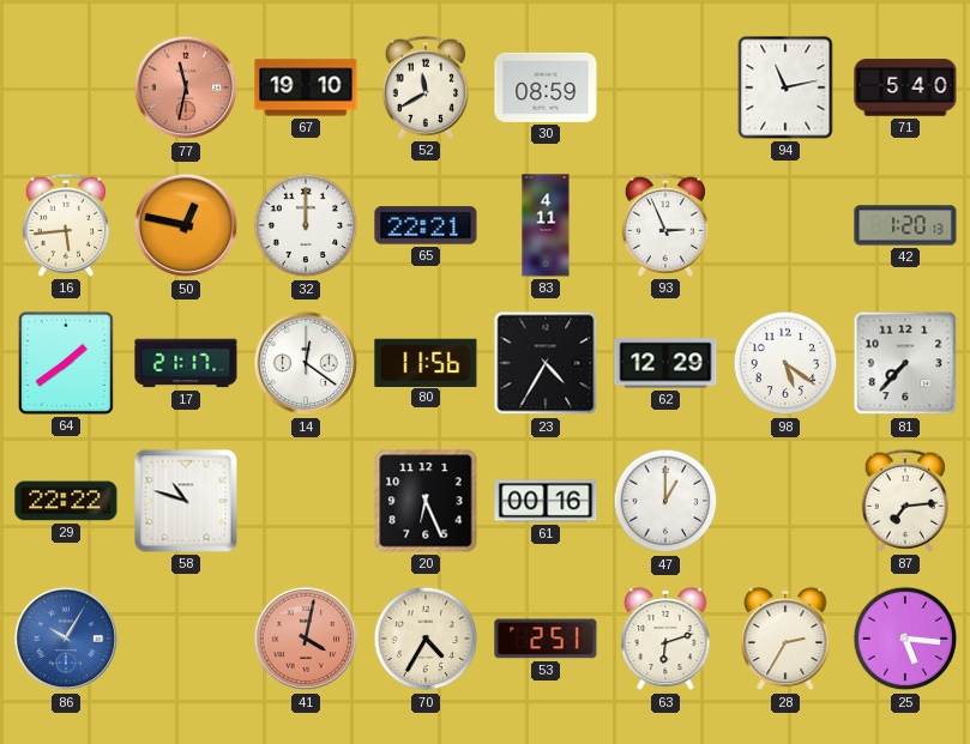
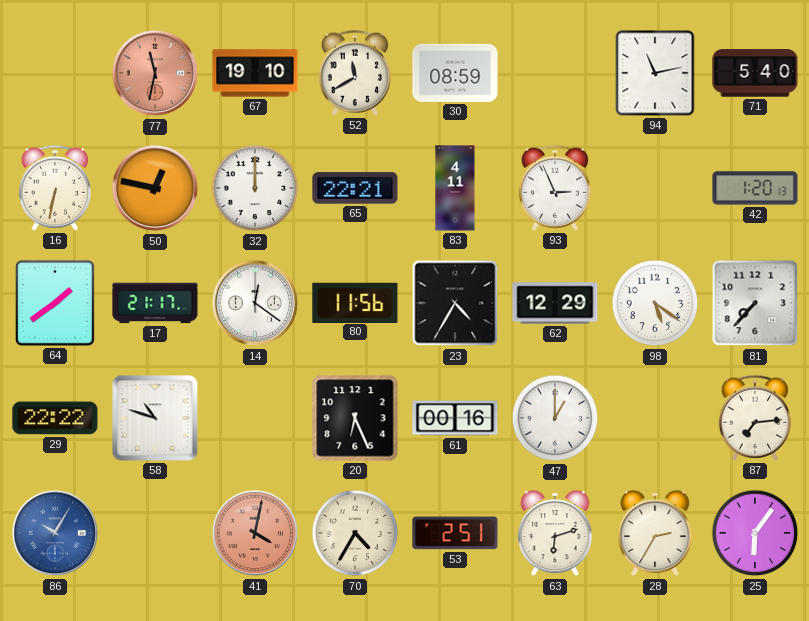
16: 5:44 -> 6:32
25: 5:16 -> 6:06
